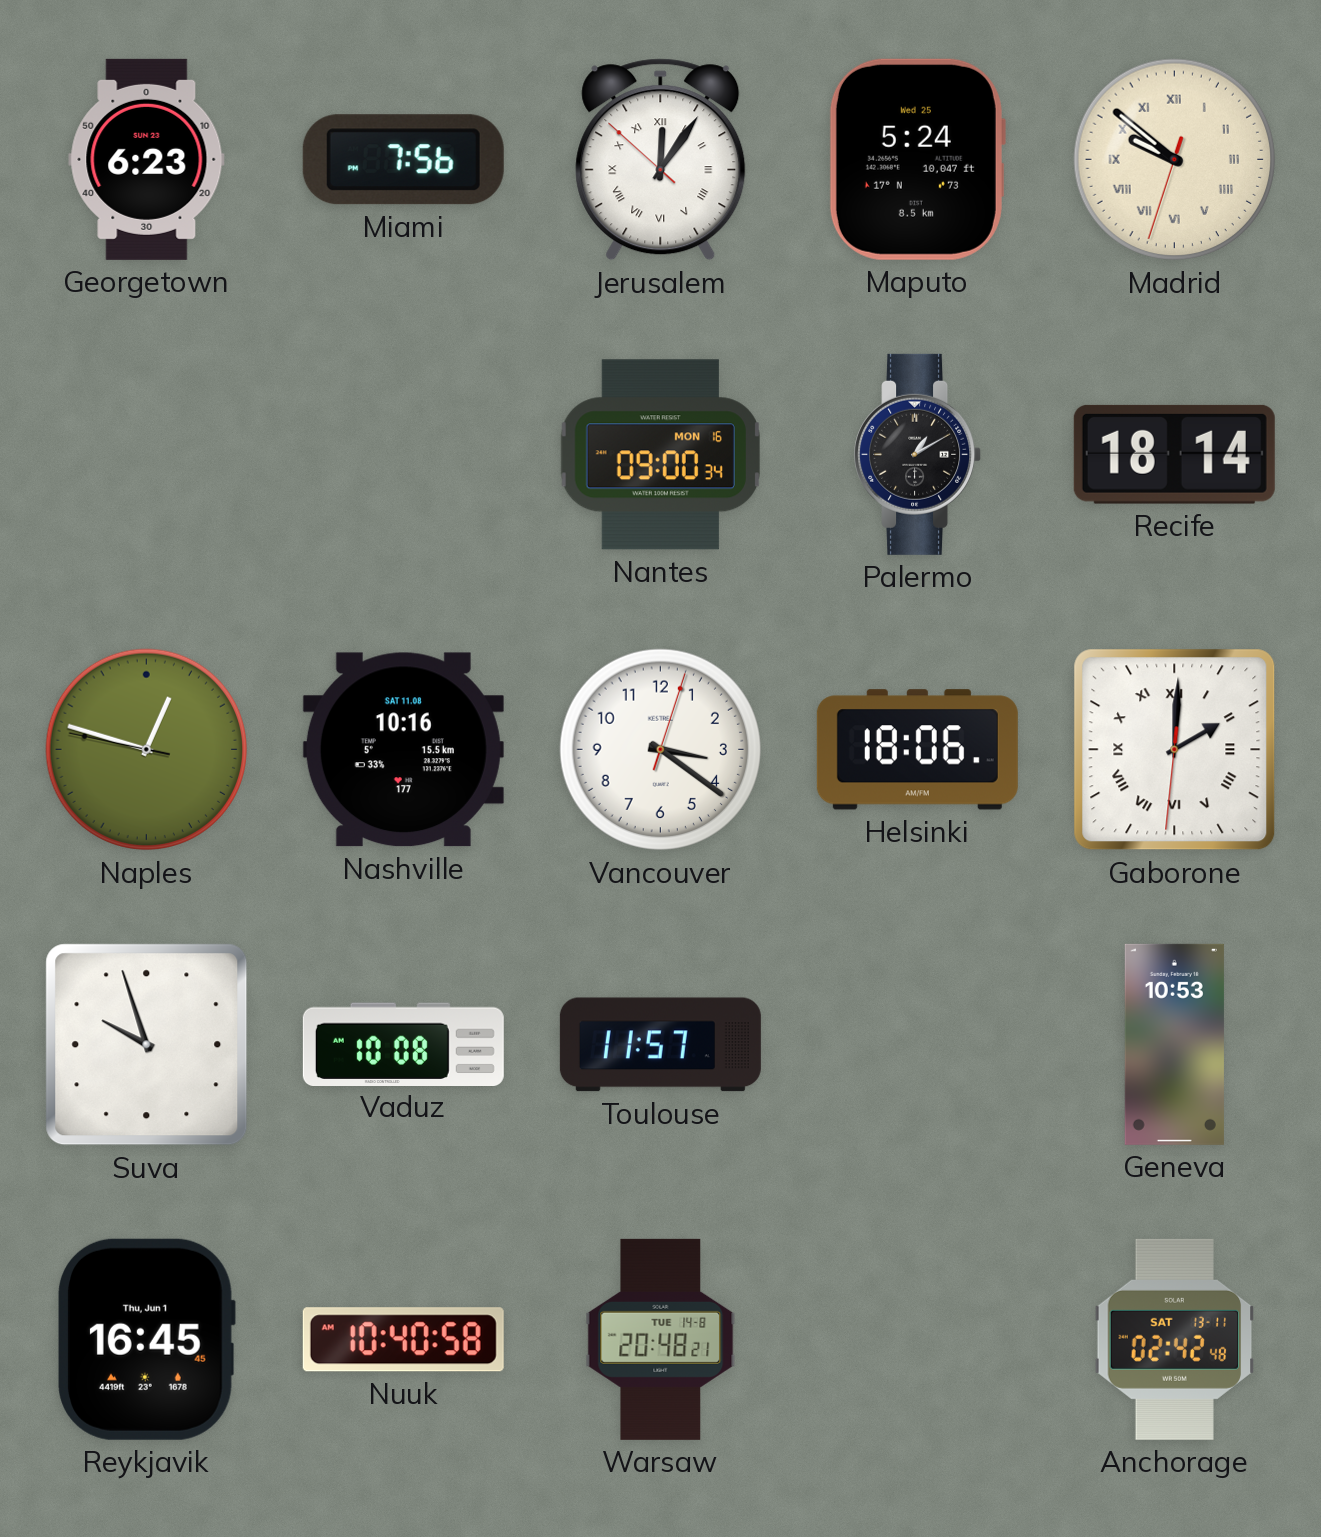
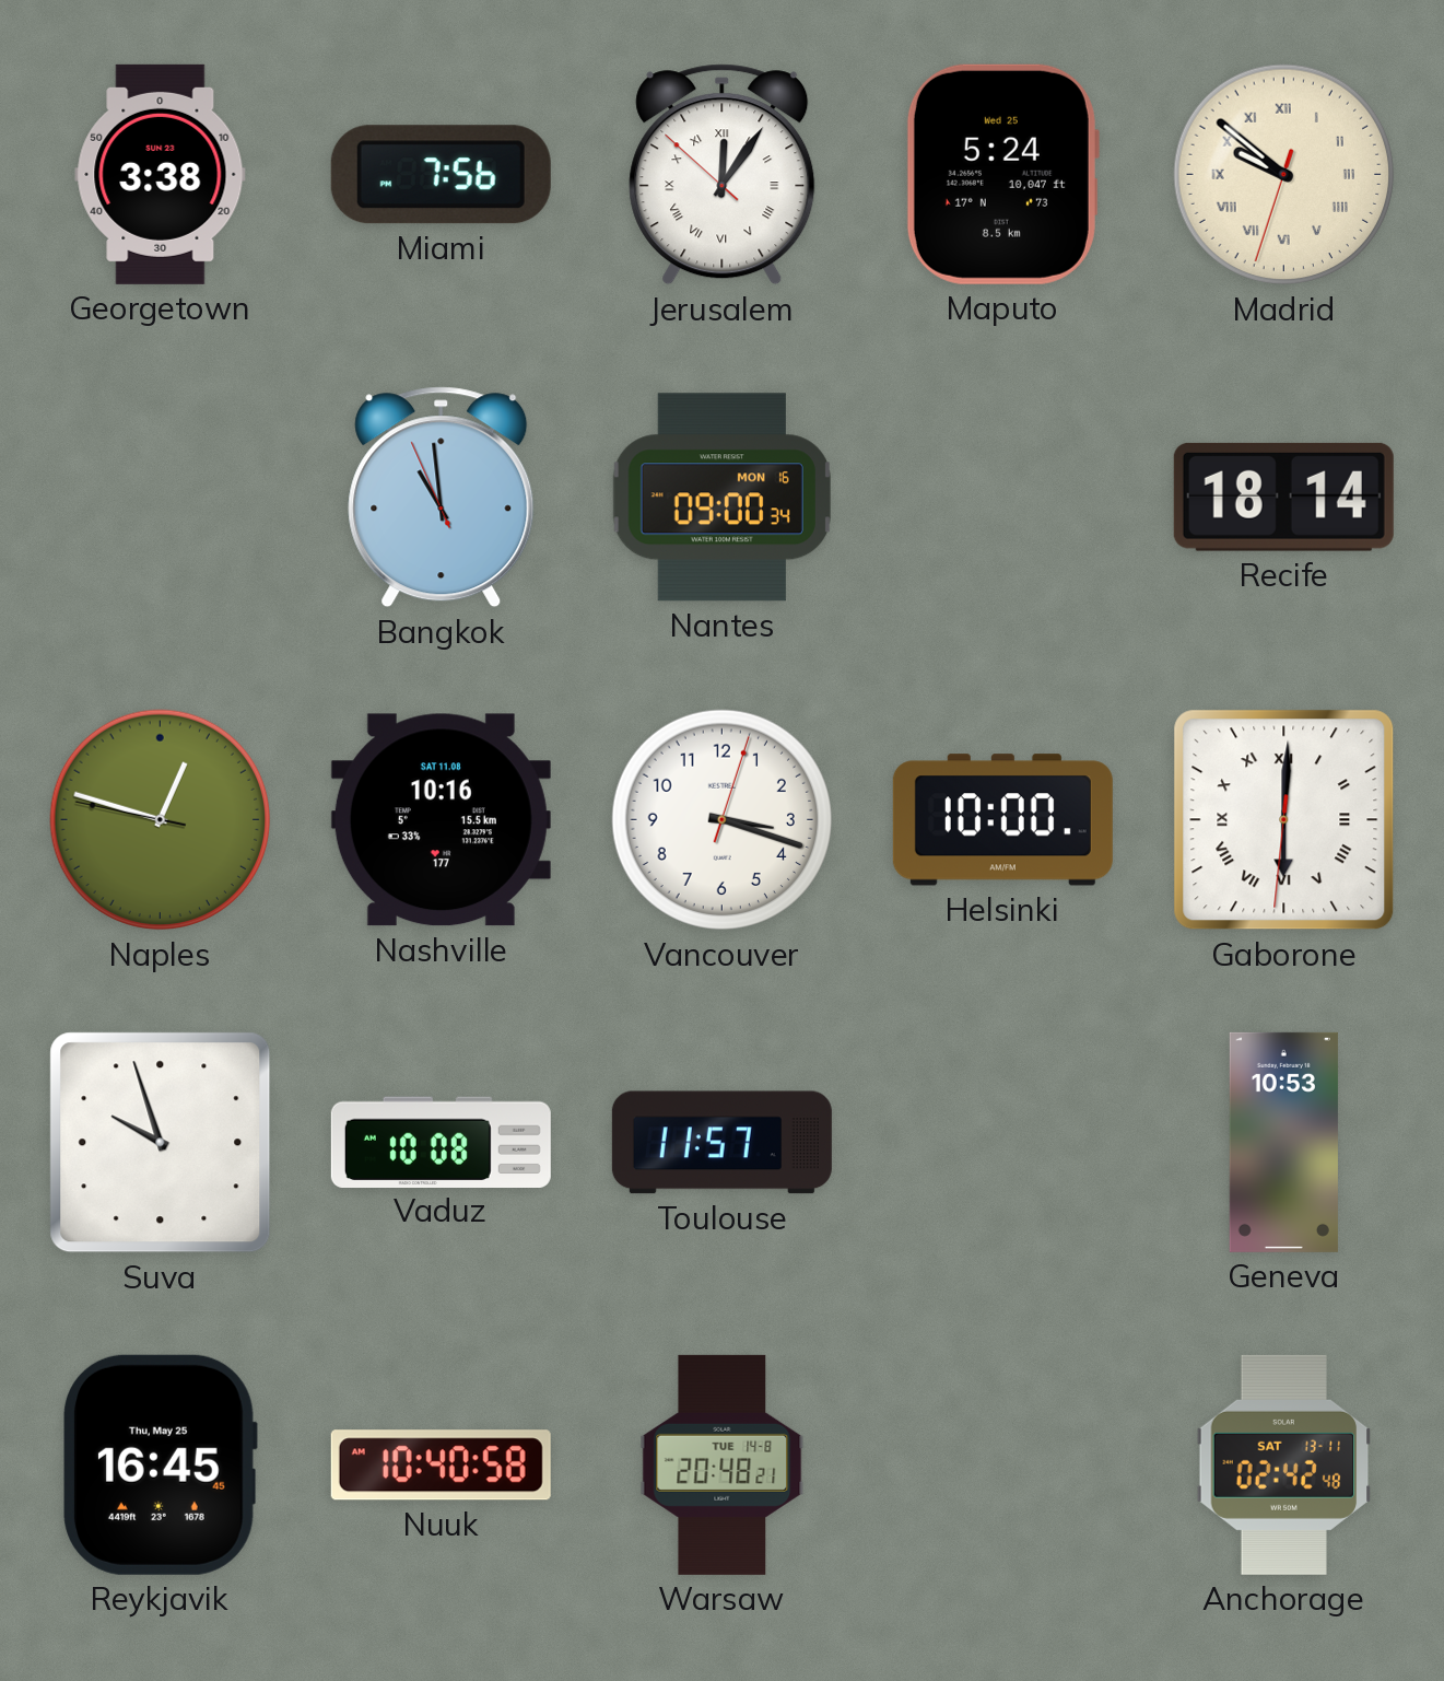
Georgetown: 6:23 -> 3:38
Bangkok: none -> 10:58
Palermo: 1:10 -> none
Vancouver: 3:21 -> 3:18
Helsinki: 18:06 -> 10:00
Gaborone: 2:00 -> 6:00
Reykjavik date: Thu, Jun 1 -> Thu, May 25
